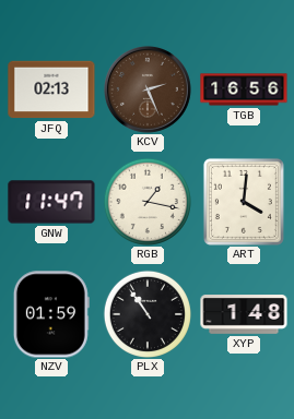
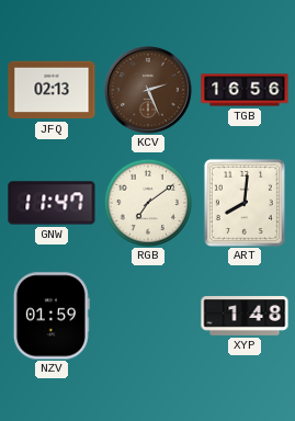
RGB: 1:17 -> 7:09
ART: 4:01 -> 8:01
PLX: 10:54 -> none
